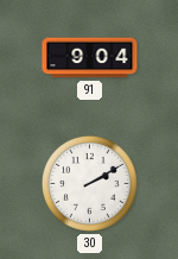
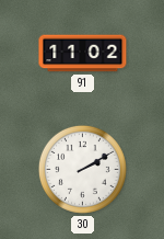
91: 9:04 -> 11:02
